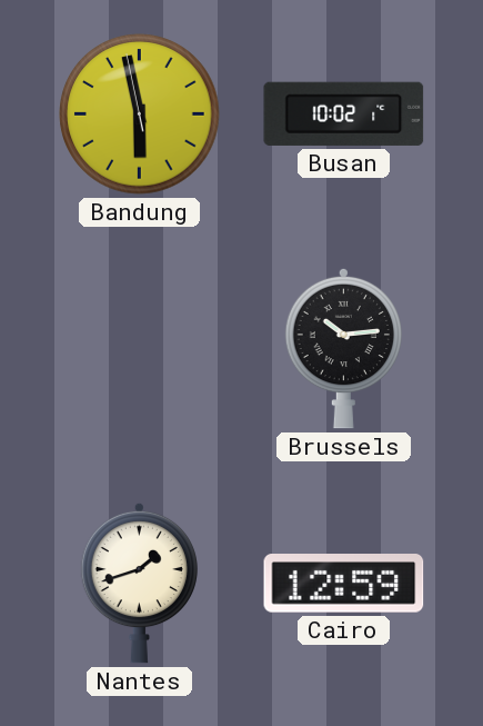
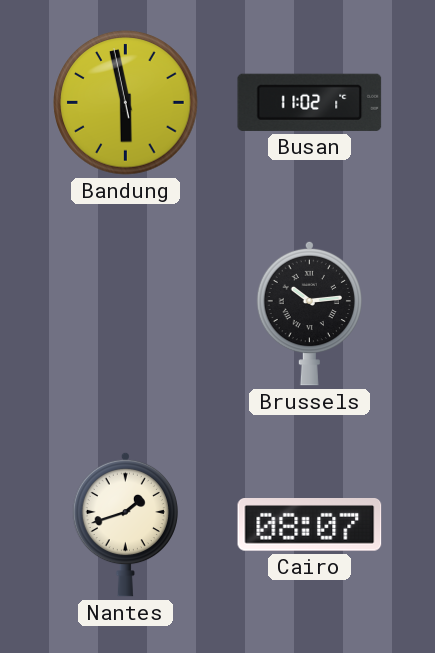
Busan: 10:02 -> 11:02
Cairo: 12:59 -> 08:07
